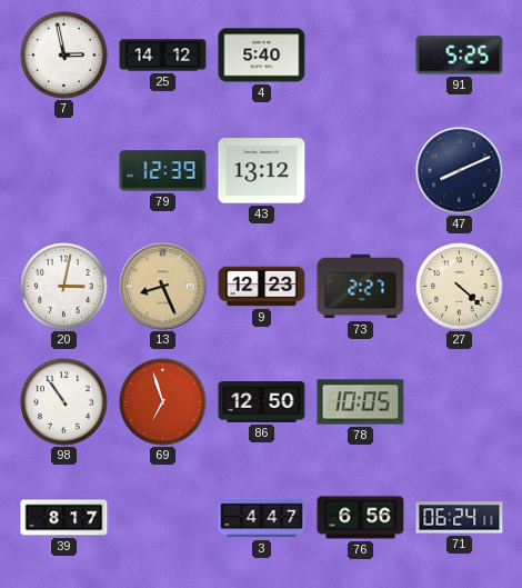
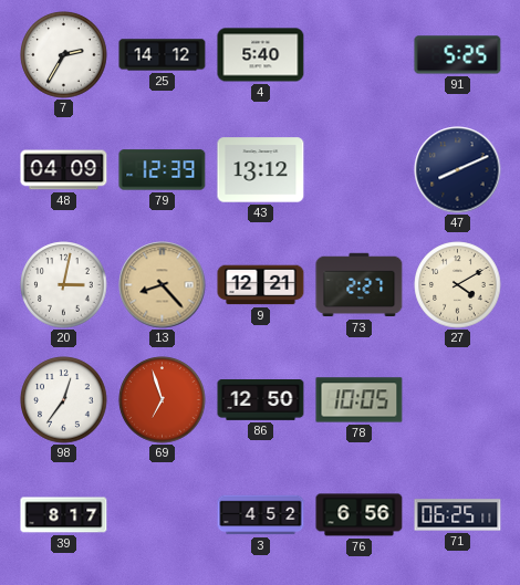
7: 2:58 -> 2:35
48: none -> 04:09
13: 8:26 -> 8:23
9: 12:23 -> 12:21
27: 4:22 -> 4:10
98: 10:54 -> 12:36
3: 4:47 -> 4:52
71: 06:24 -> 06:25
